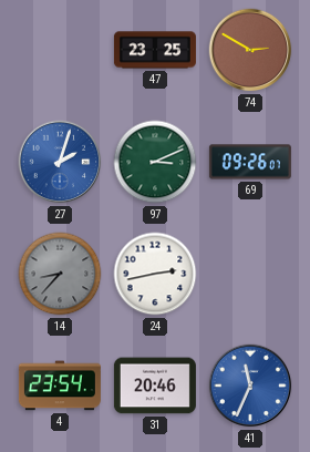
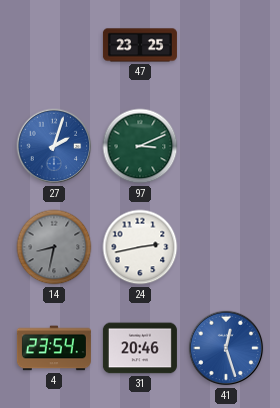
74: 2:50 -> none
69: 09:26 -> none
14: 8:37 -> 8:32
41: 11:34 -> 12:27
